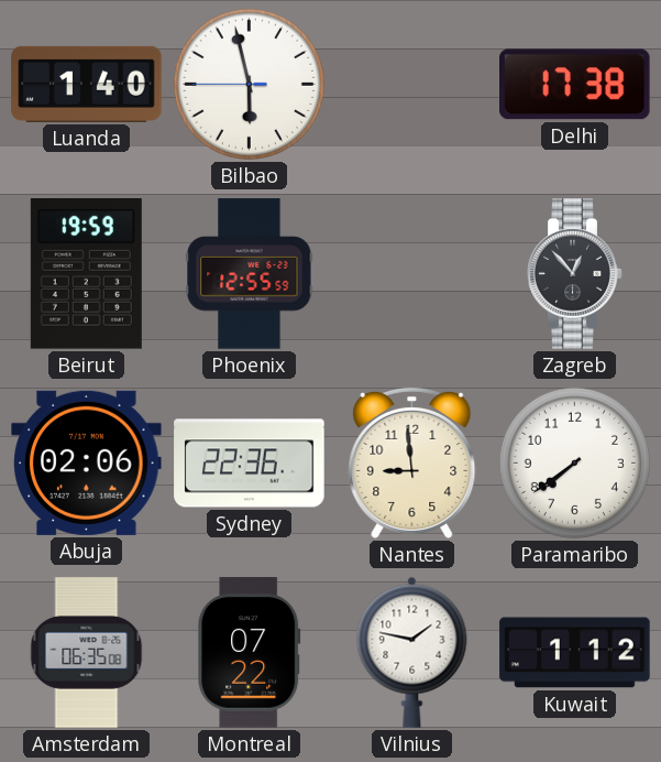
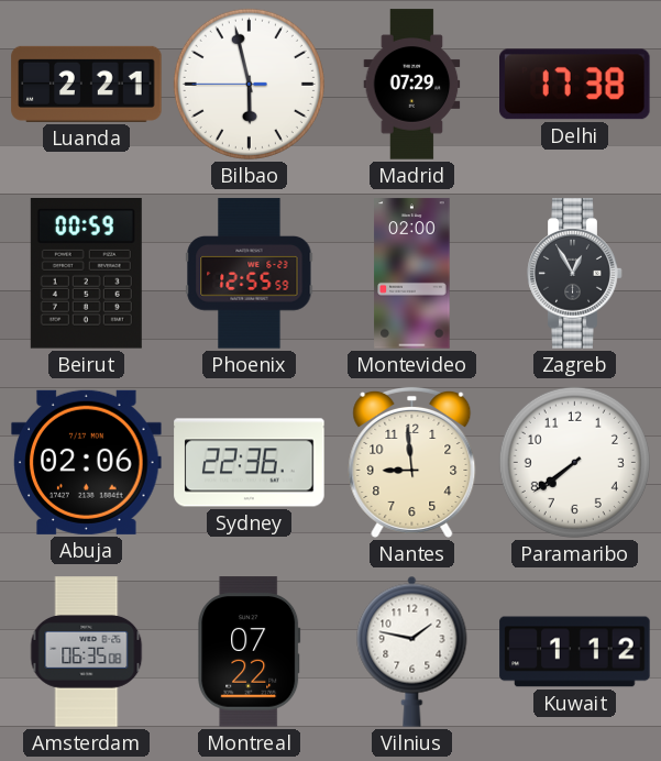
Luanda: 1:40 -> 2:21
Madrid: none -> 07:29
Beirut: 19:59 -> 00:59
Montevideo: none -> 02:00
Zagreb: 12:53 -> 12:55
